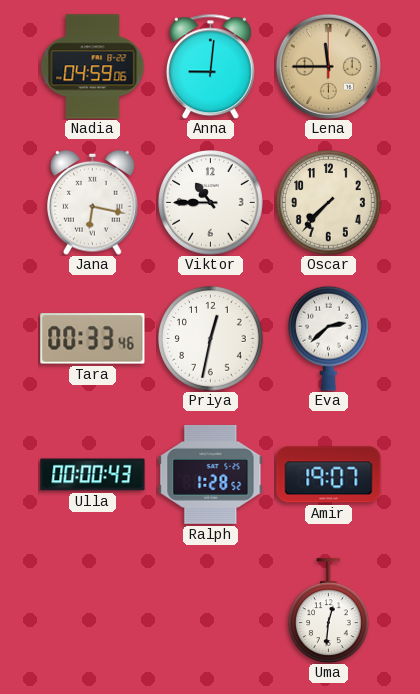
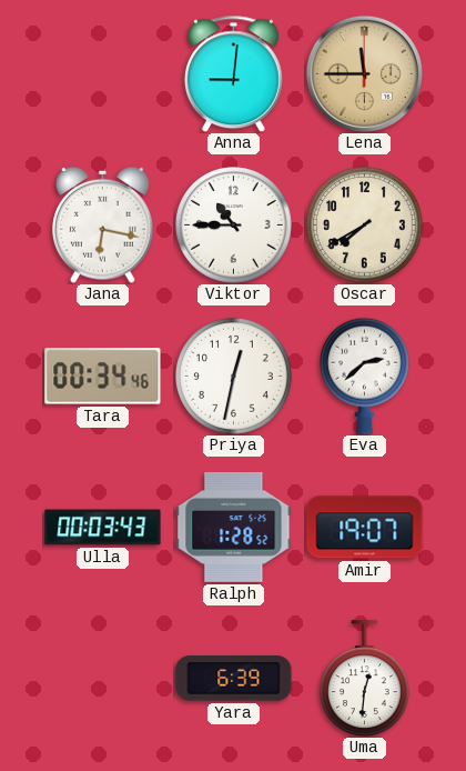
Nadia: 04:59 -> none
Oscar: 7:37 -> 7:40
Tara: 00:33 -> 00:34
Ulla: 00:00 -> 00:03
Yara: none -> 6:39
